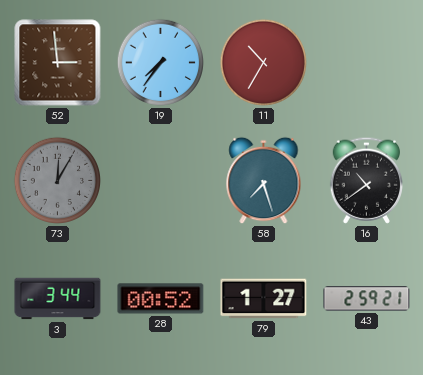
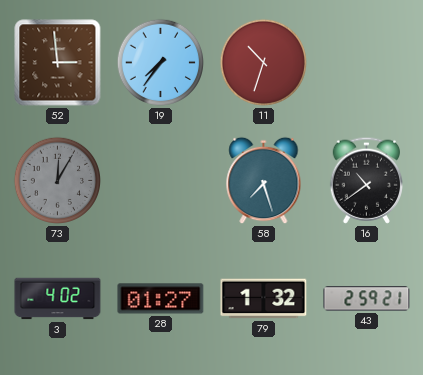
11: 10:35 -> 10:33
3: 3:44 -> 4:02
28: 00:52 -> 01:27
79: 1:27 -> 1:32
